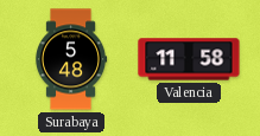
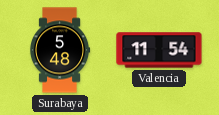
Valencia: 11:58 -> 11:54
